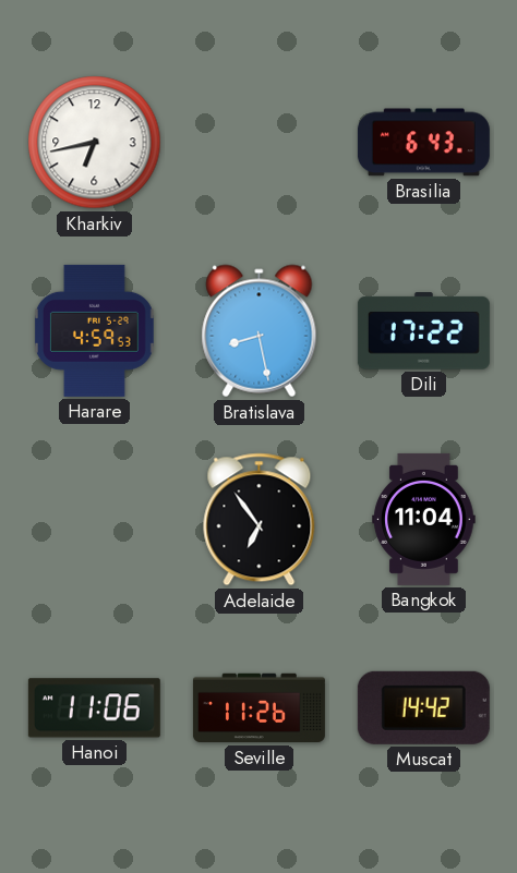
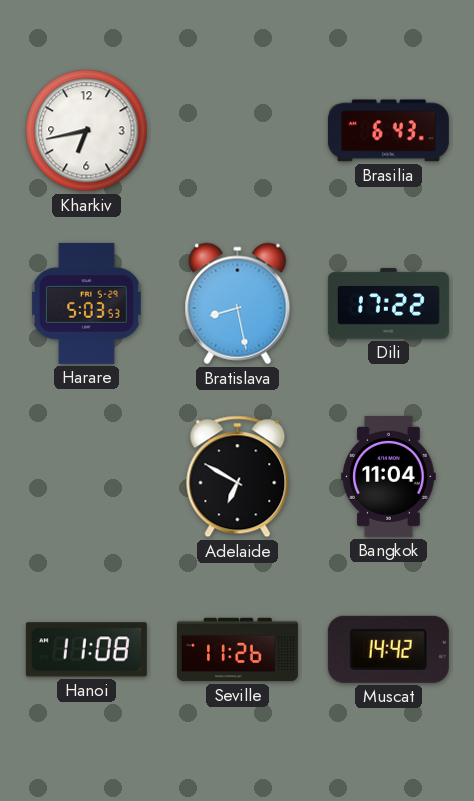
Harare: 4:59 -> 5:03
Adelaide: 6:54 -> 6:50
Hanoi: 11:06 -> 11:08
